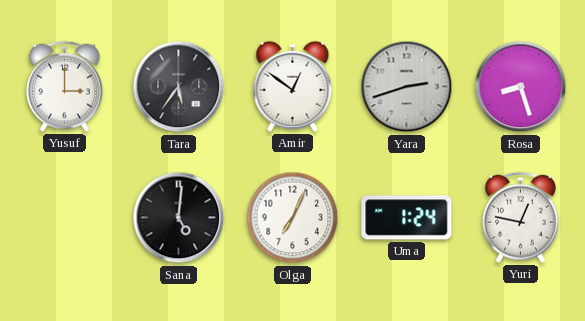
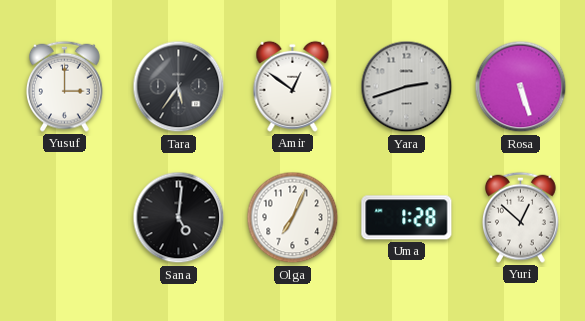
Rosa: 8:27 -> 5:27
Uma: 1:24 -> 1:28
Yuri: 12:47 -> 12:52
